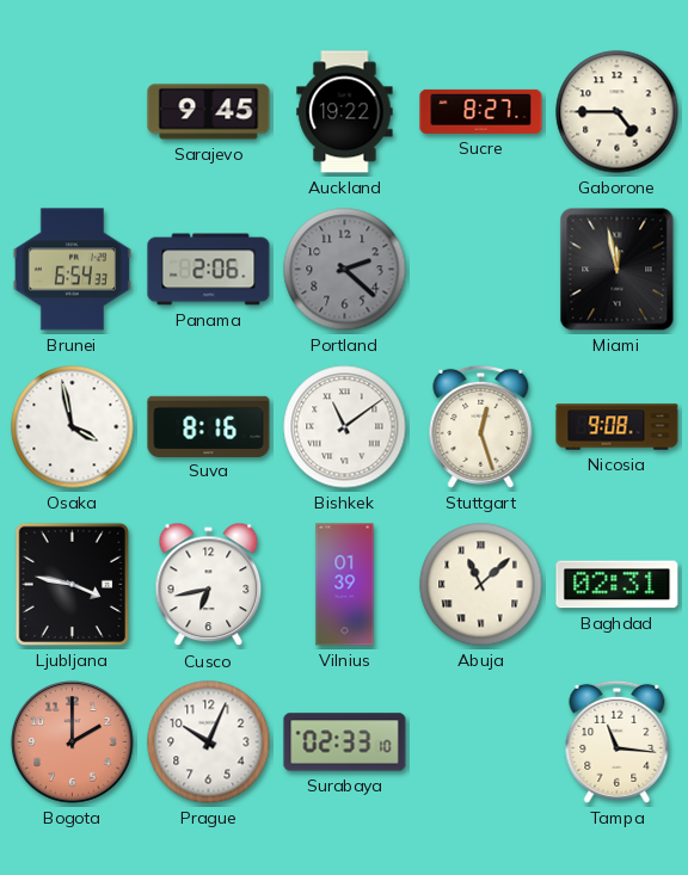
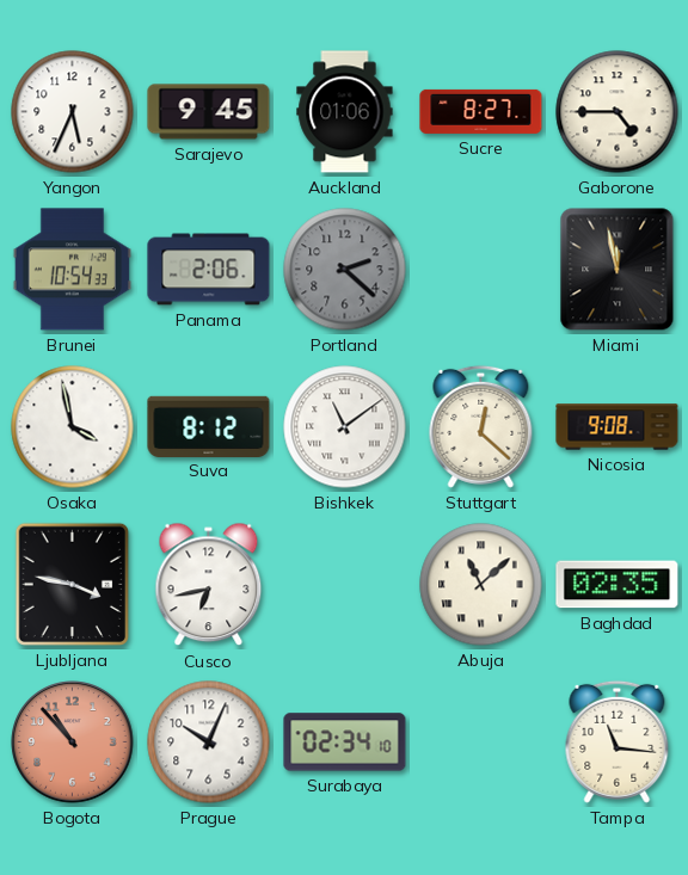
Yangon: none -> 5:34
Auckland: 19:22 -> 01:06
Brunei: 6:54 -> 10:54
Suva: 8:16 -> 8:12
Stuttgart: 12:27 -> 12:22
Vilnius: 01:39 -> none
Baghdad: 02:31 -> 02:35
Bogota: 2:00 -> 10:53
Surabaya: 02:33 -> 02:34
